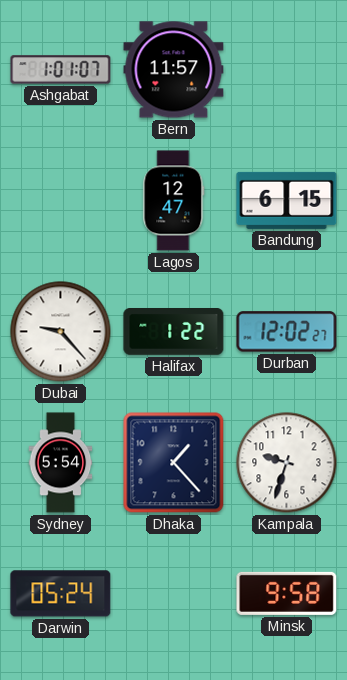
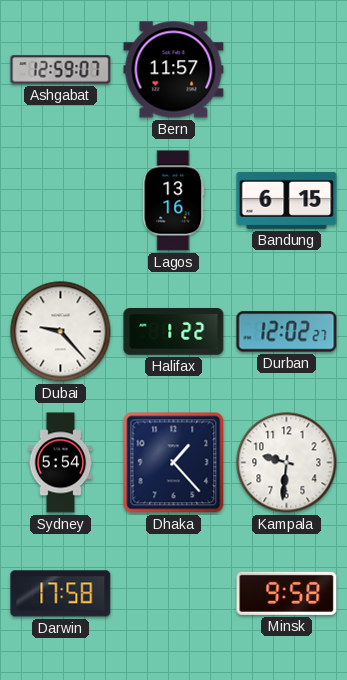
Ashgabat: 1:01 -> 12:59
Lagos: 12:47 -> 13:16
Kampala: 9:33 -> 9:31
Darwin: 05:24 -> 17:58
